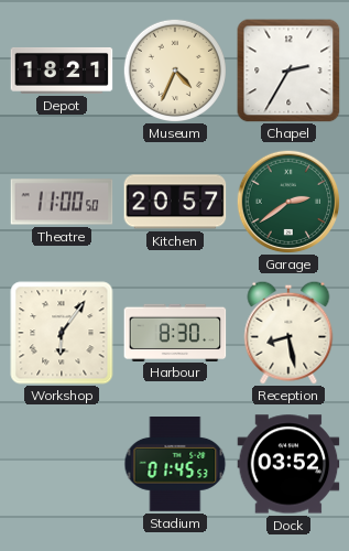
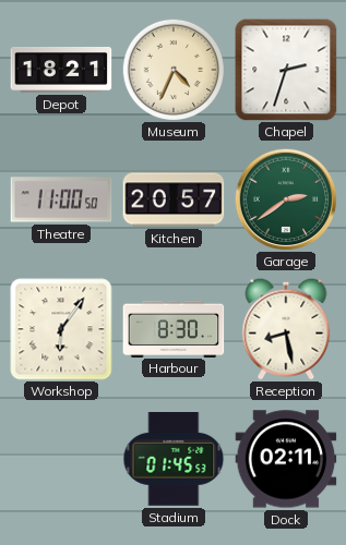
Chapel: 2:35 -> 2:33
Dock: 03:52 -> 02:11
